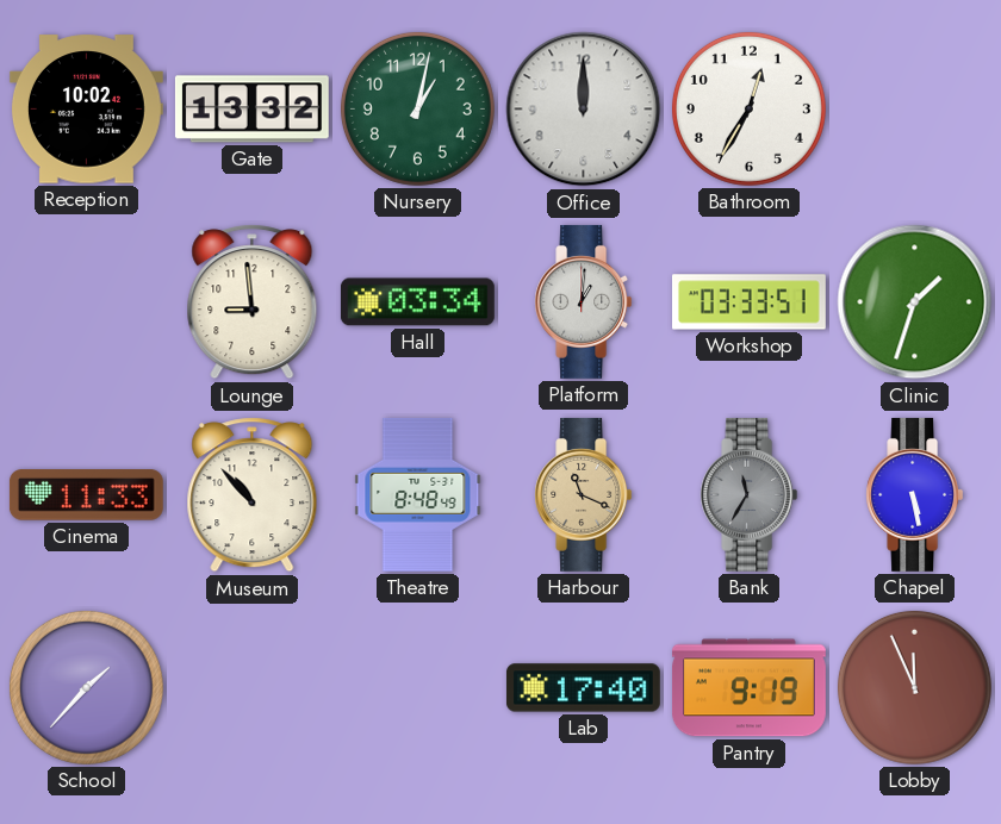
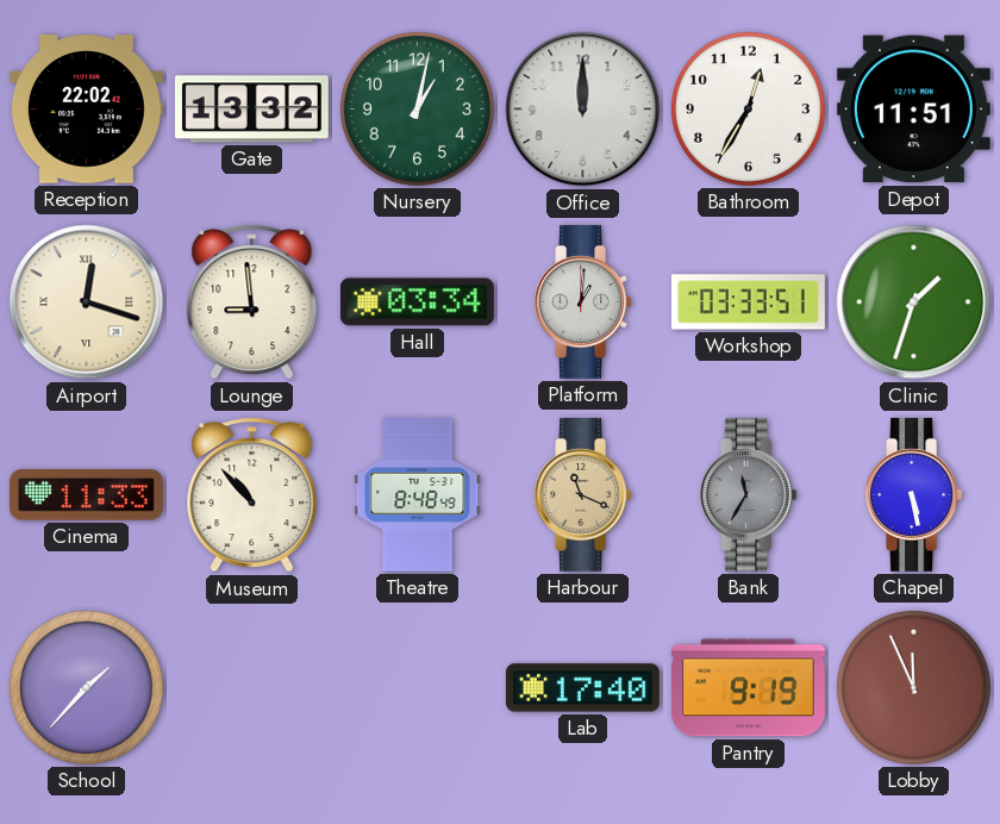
Reception: 10:02 -> 22:02
Depot: none -> 11:51
Airport: none -> 12:18
